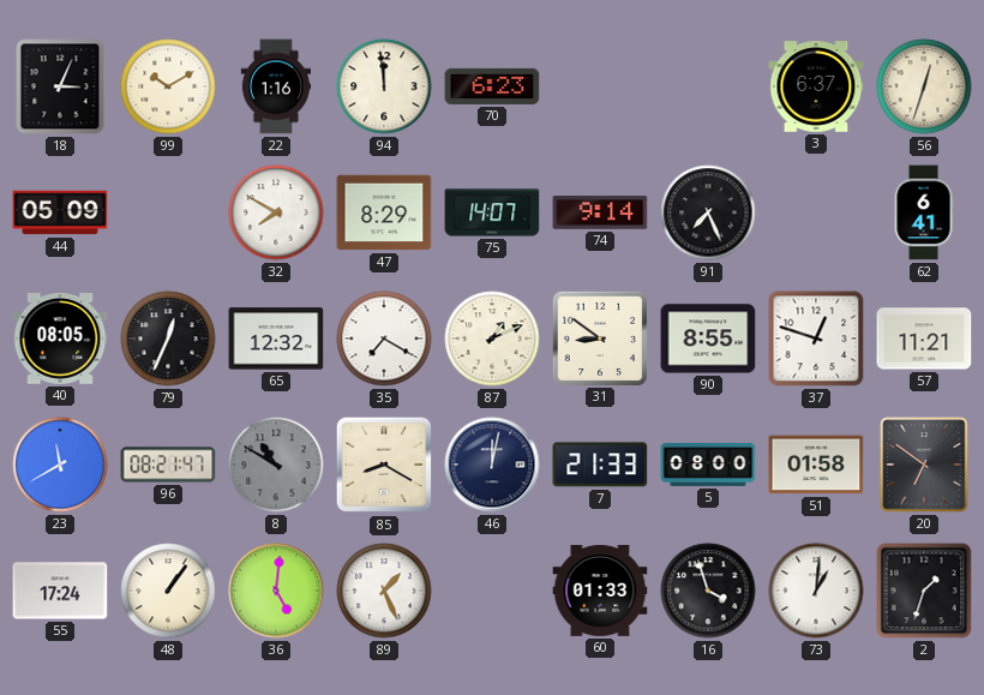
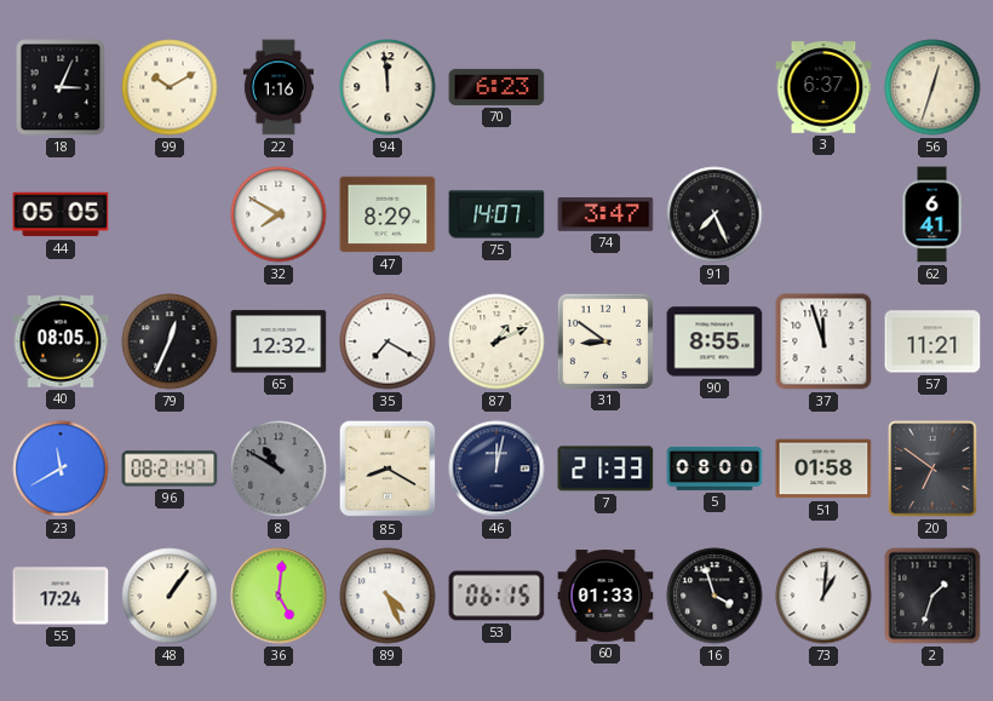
44: 05:09 -> 05:05
74: 9:14 -> 3:47
37: 12:48 -> 11:57
89: 1:26 -> 4:26
53: none -> 06:15
